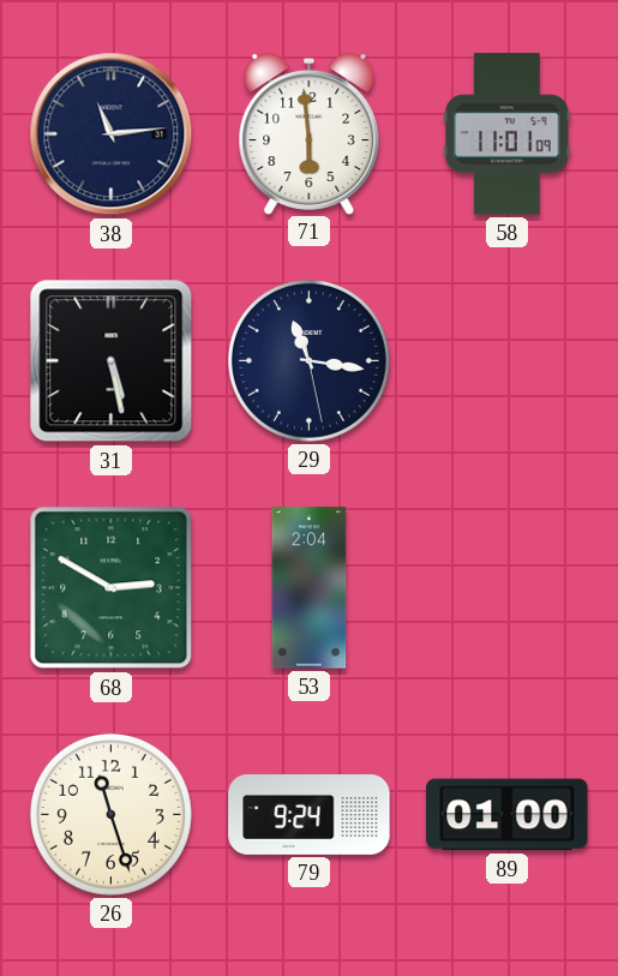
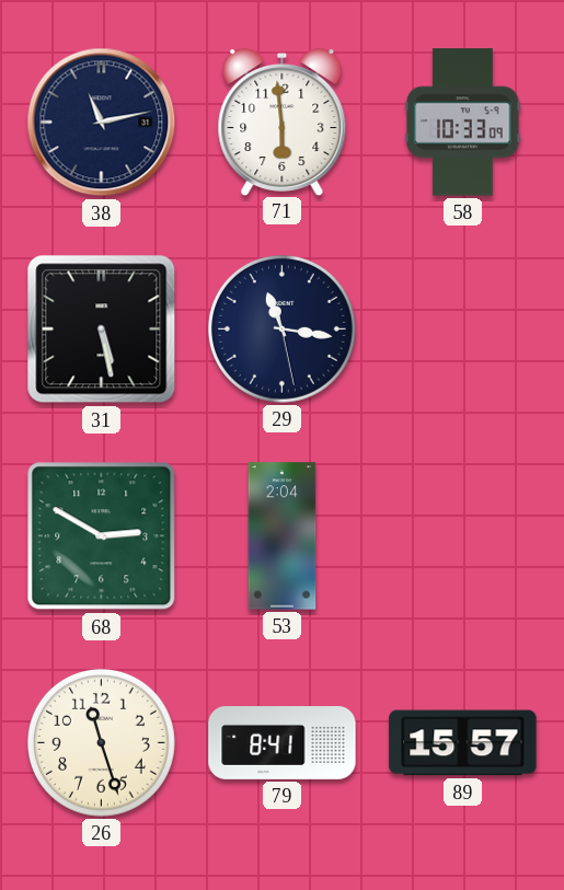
38: 11:14 -> 11:13
58: 11:01 -> 10:33
79: 9:24 -> 8:41
89: 01:00 -> 15:57
